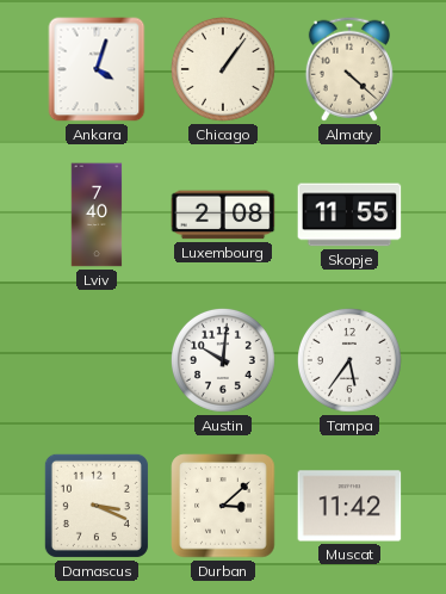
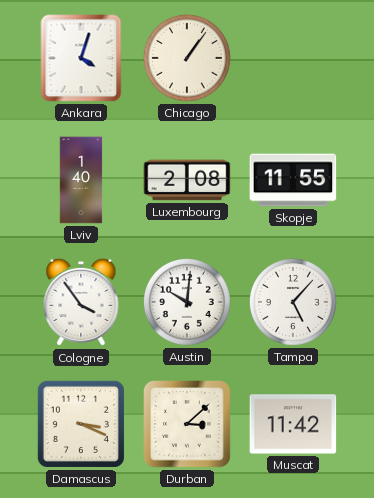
Almaty: 4:22 -> none
Lviv: 7:40 -> 1:40
Cologne: none -> 3:54
Tampa: 5:36 -> 5:07
